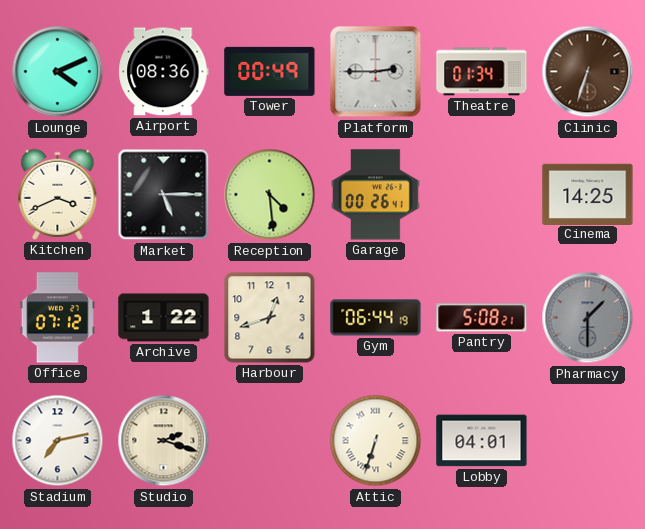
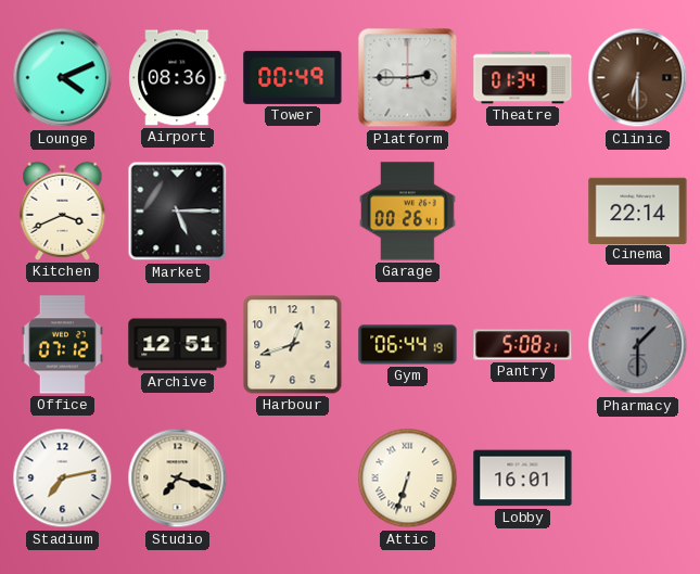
Clinic: 6:33 -> 6:30
Reception: 4:29 -> none
Cinema: 14:25 -> 22:14
Archive: 1:22 -> 12:51
Studio: 2:18 -> 7:18
Lobby: 04:01 -> 16:01
